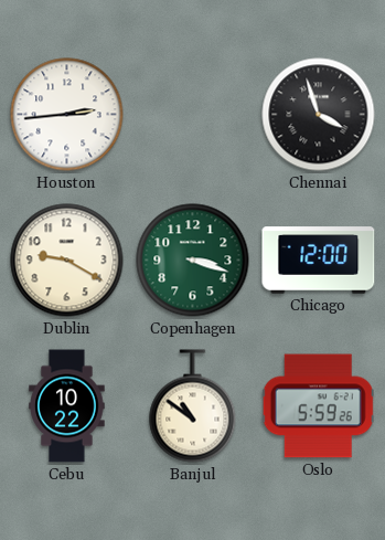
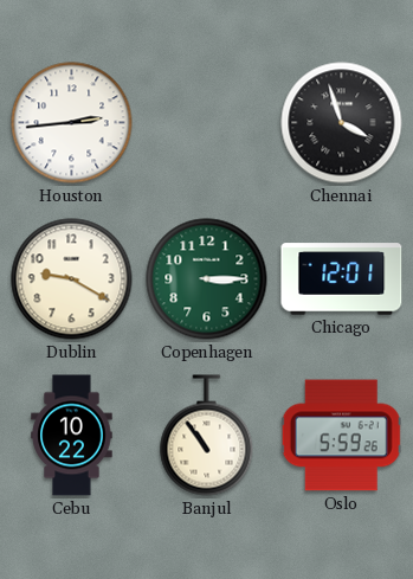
Copenhagen: 3:18 -> 3:15
Chicago: 12:00 -> 12:01
Banjul: 10:51 -> 10:54
